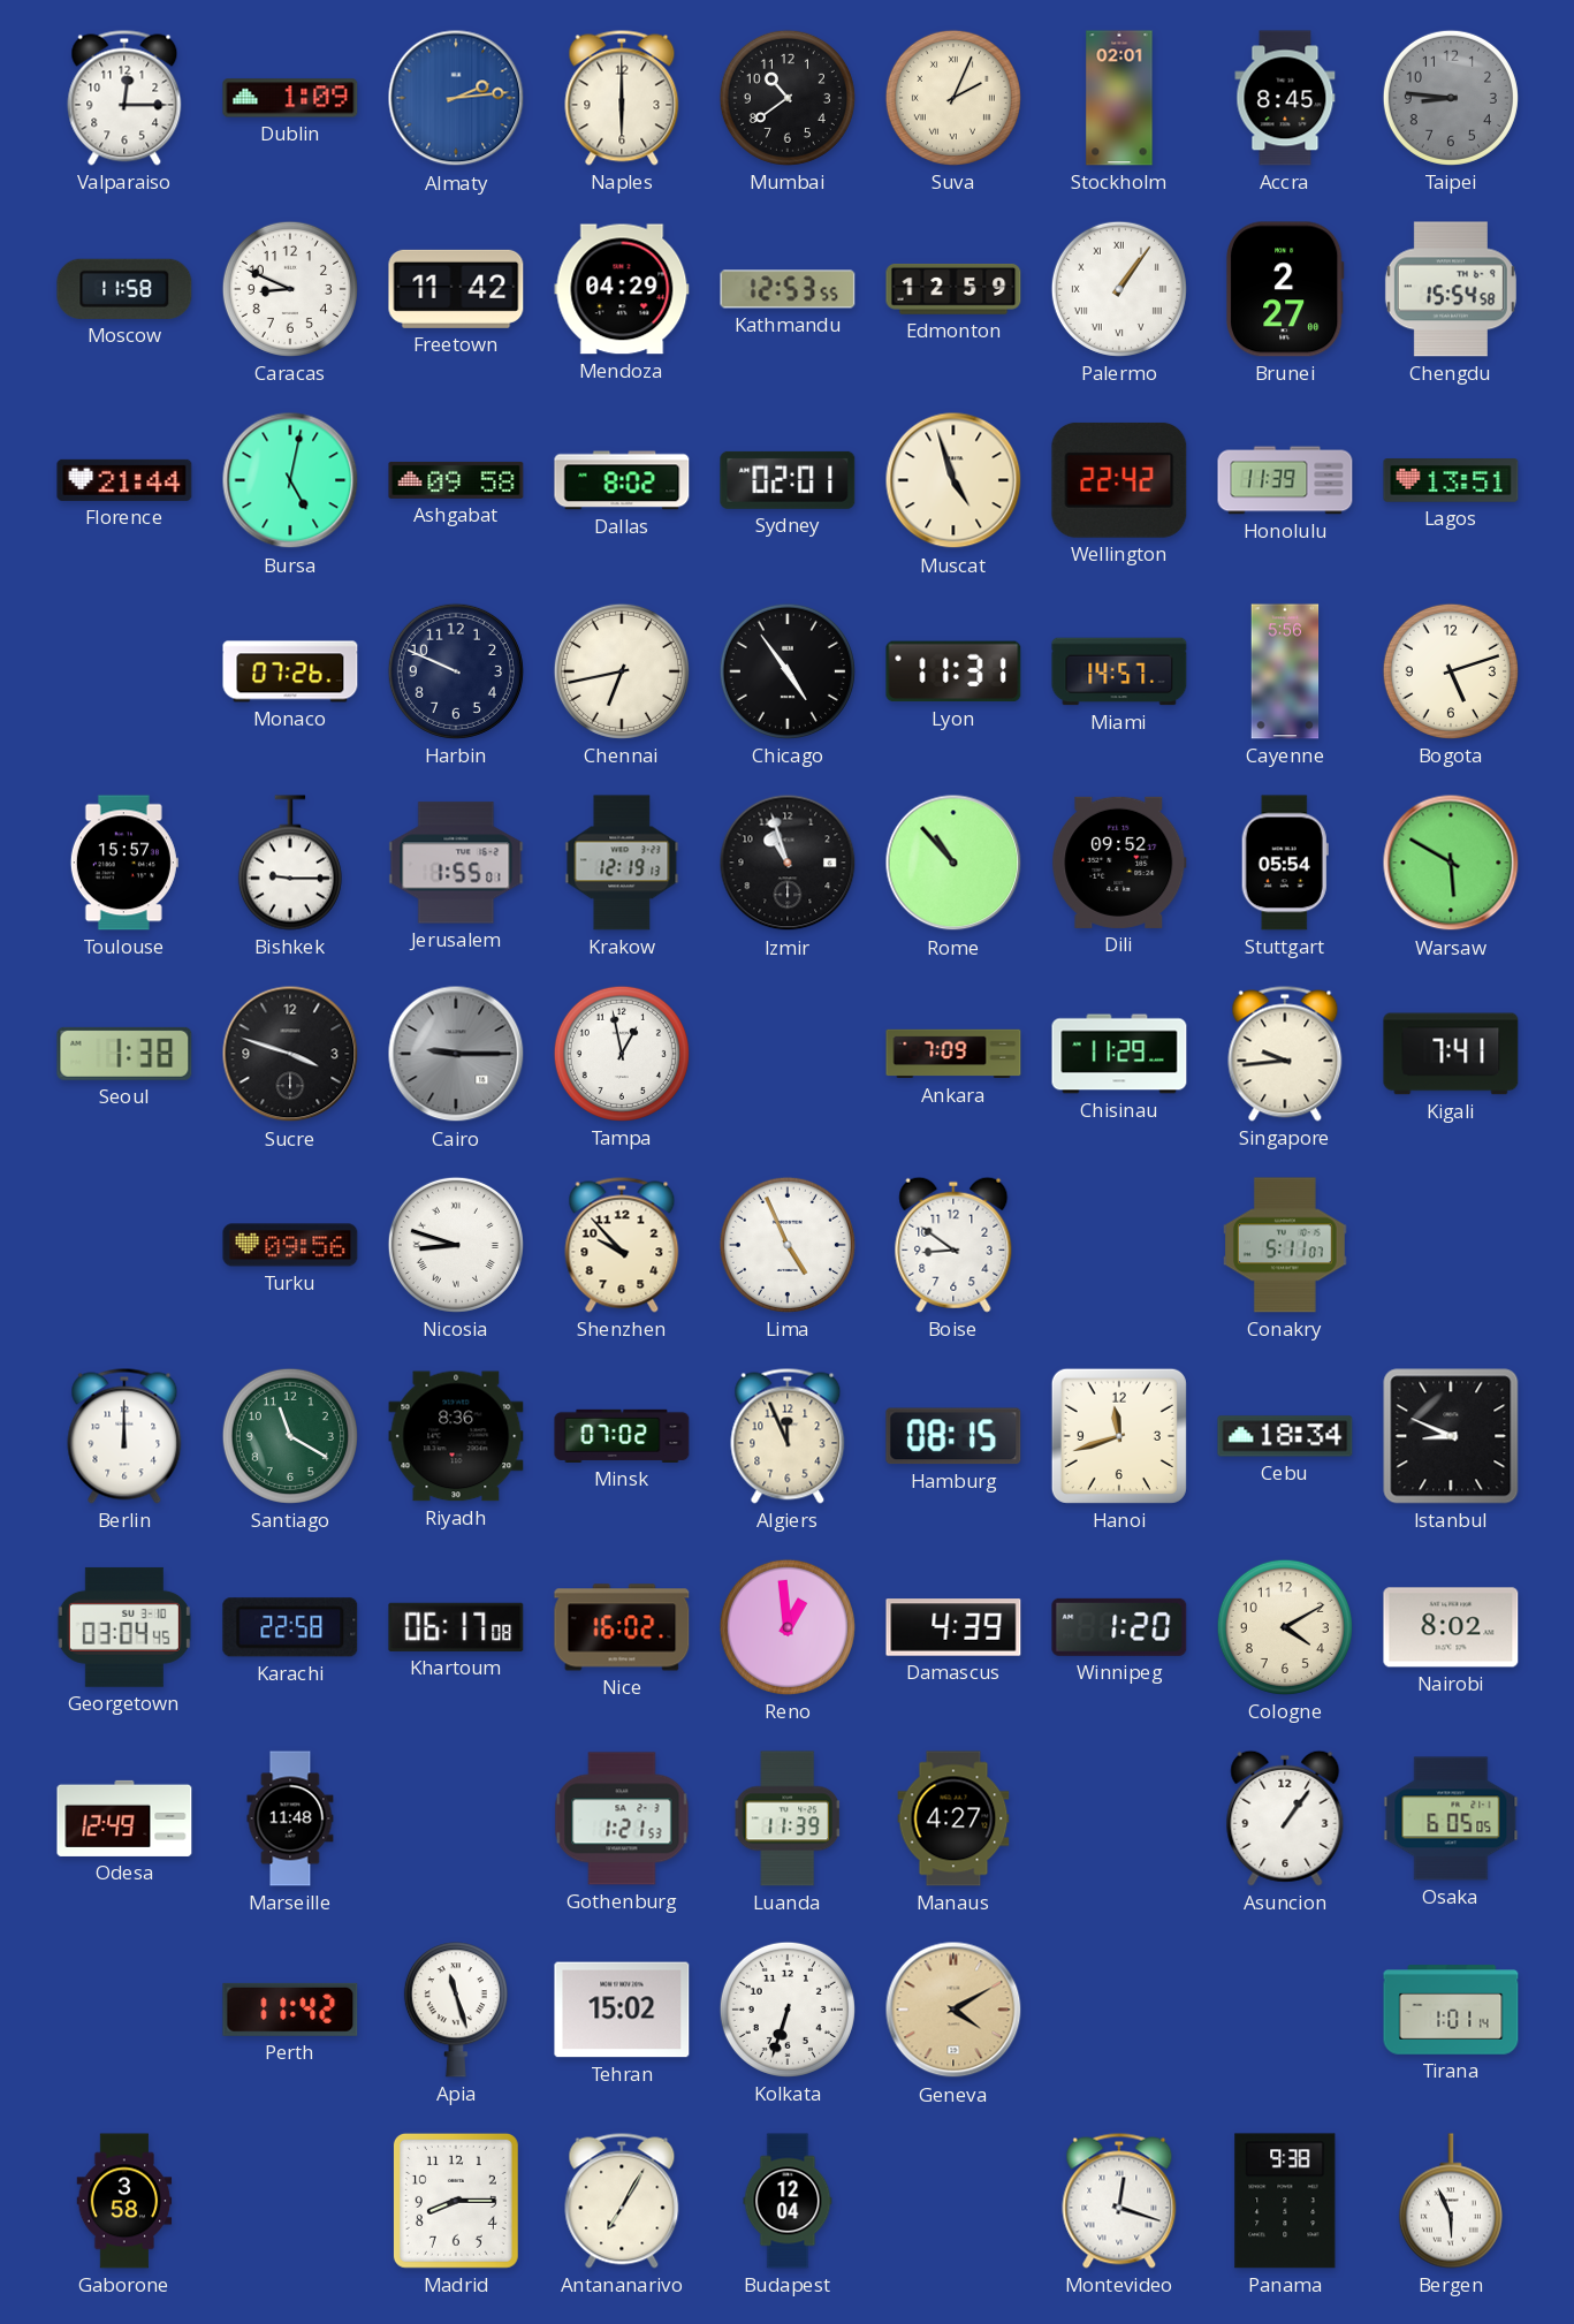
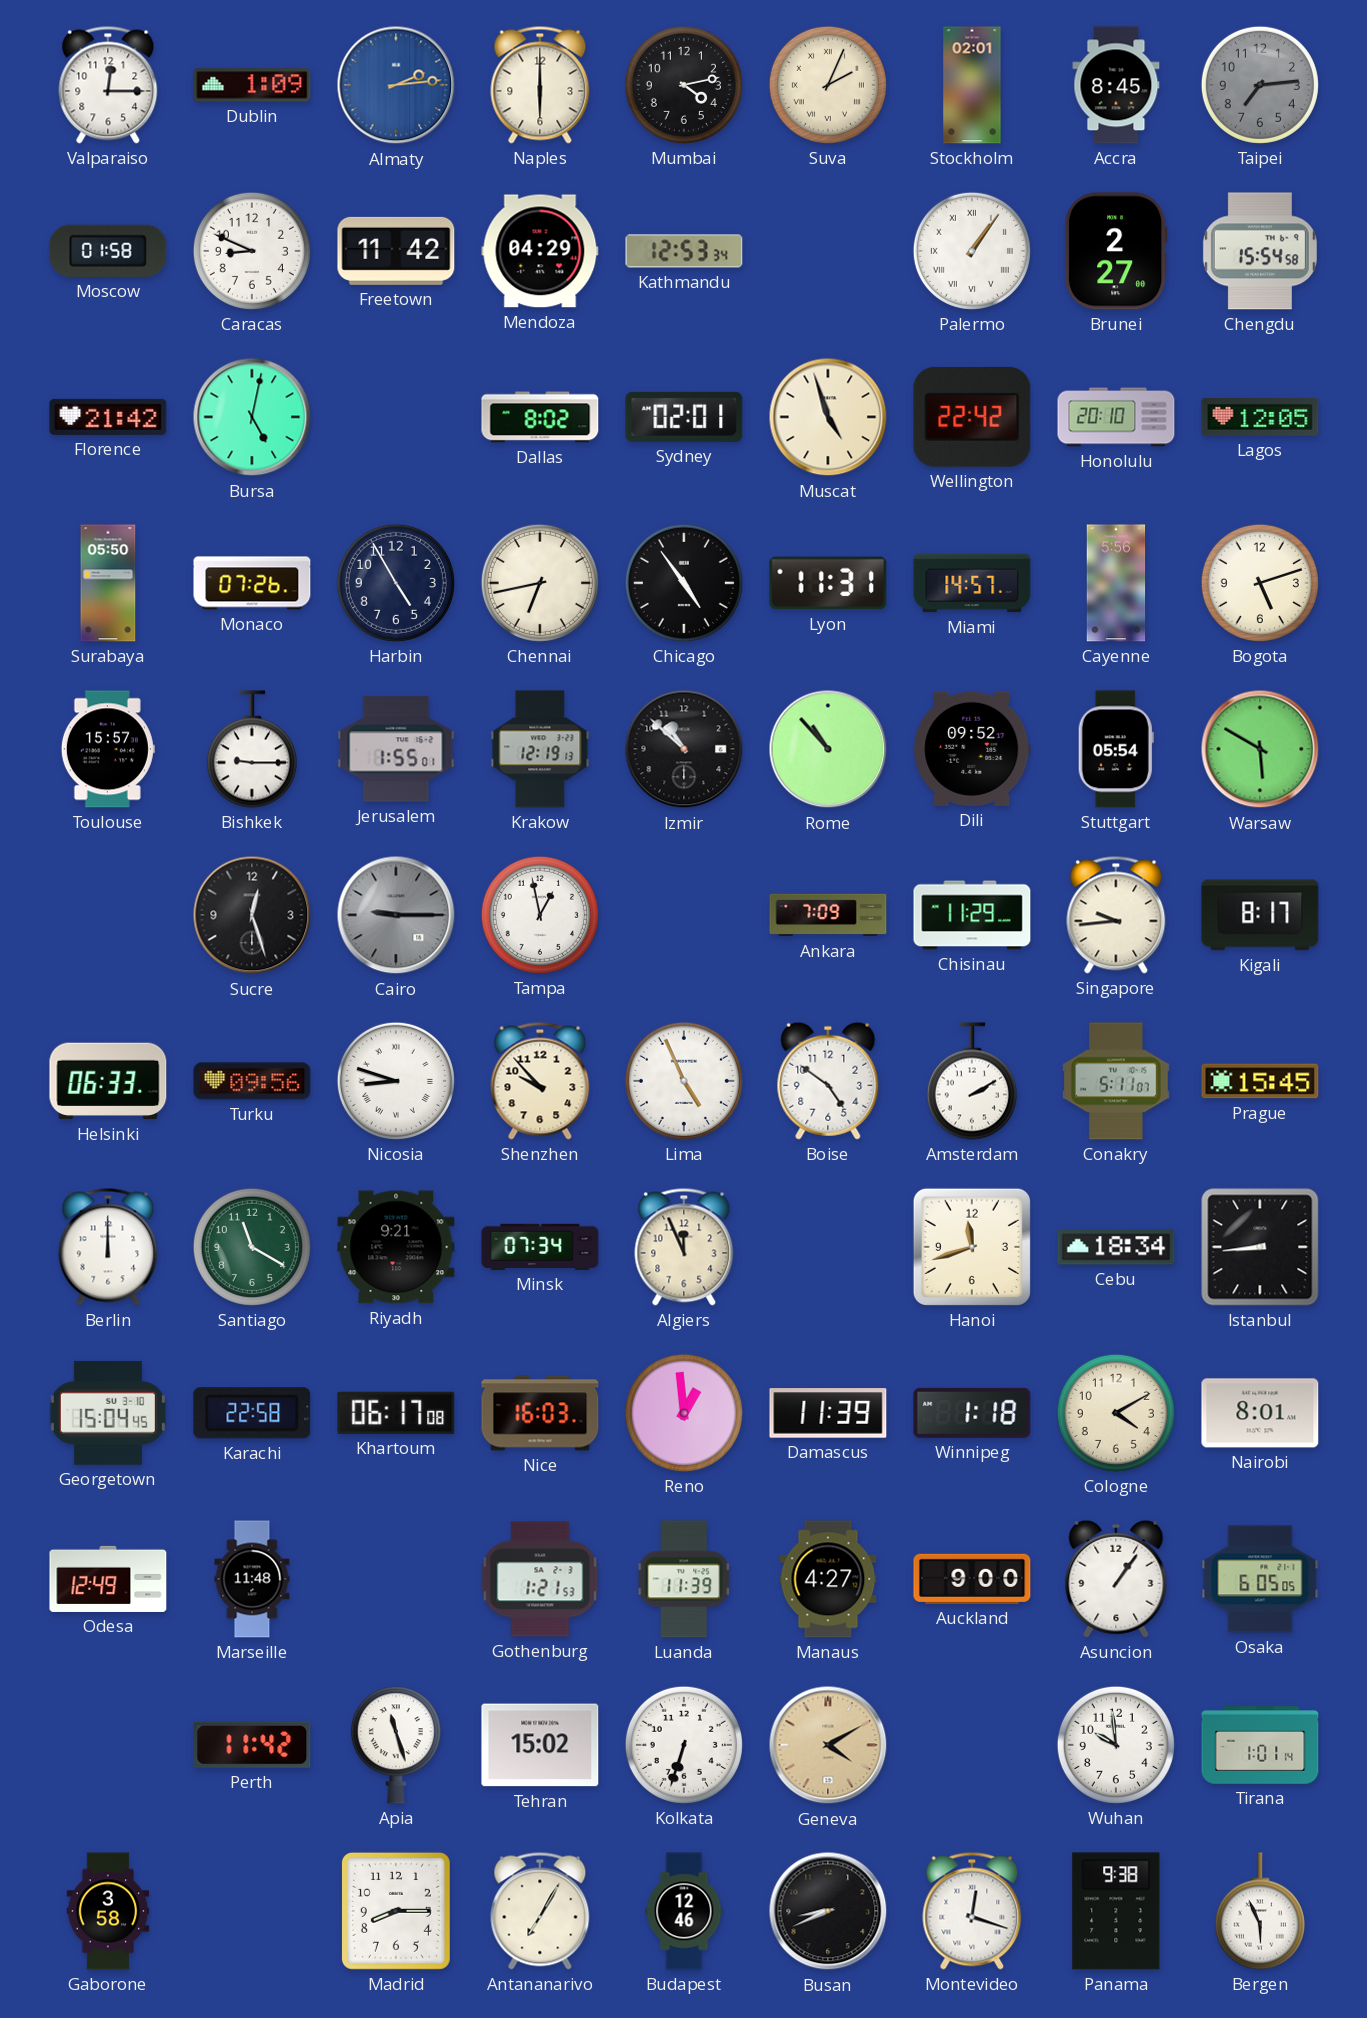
Mumbai: 10:39 -> 4:13
Taipei: 8:46 -> 7:14
Moscow: 11:58 -> 01:58
Kathmandu: 12:53:55 -> 12:53:34
Edmonton: 12:59 -> none
Florence: 21:44 -> 21:42
Ashgabat: 09:58 -> none
Honolulu: 11:39 -> 20:10
Lagos: 13:51 -> 12:05
Surabaya: none -> 05:50
Harbin: 9:49 -> 4:55
Izmir: 10:57 -> 10:52
Seoul: 1:38 -> none
Sucre: 3:48 -> 12:27
Kigali: 7:41 -> 8:17
Helsinki: none -> 06:33
Boise: 8:51 -> 4:51
Amsterdam: none -> 2:10
Prague: none -> 15:45
Riyadh: 8:36 -> 9:21
Minsk: 07:02 -> 07:34
Hamburg: 08:15 -> none
Istanbul: 8:49 -> 8:44
Georgetown: 03:04 -> 15:04
Nice: 16:02 -> 16:03
Damascus: 4:39 -> 11:39
Winnipeg: 1:20 -> 1:18
Nairobi: 8:02 -> 8:01
Auckland: none -> 9:00
Wuhan: none -> 9:59
Budapest: 12:04 -> 12:46
Busan: none -> 8:41
